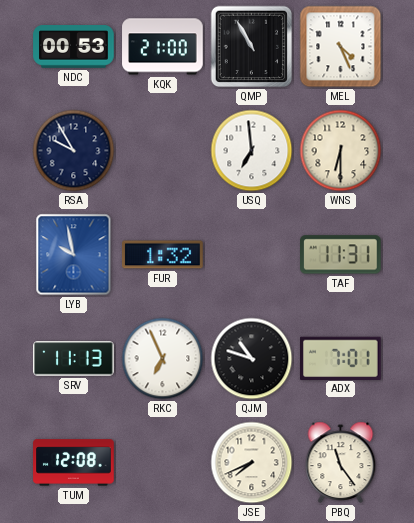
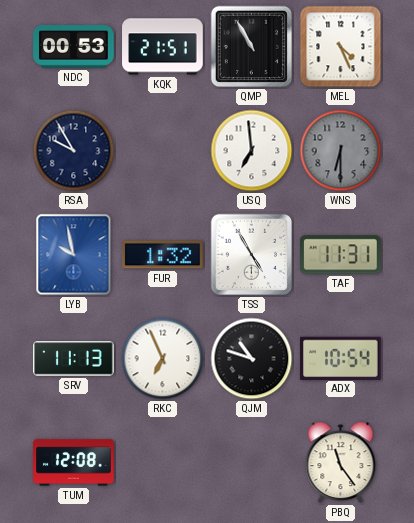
KQK: 21:00 -> 21:51
WNS dial: cream -> grey
TSS: none -> 4:55
ADX: 7:01 -> 10:54
JSE: 7:41 -> none
